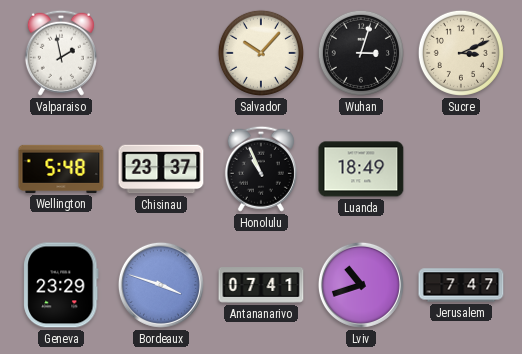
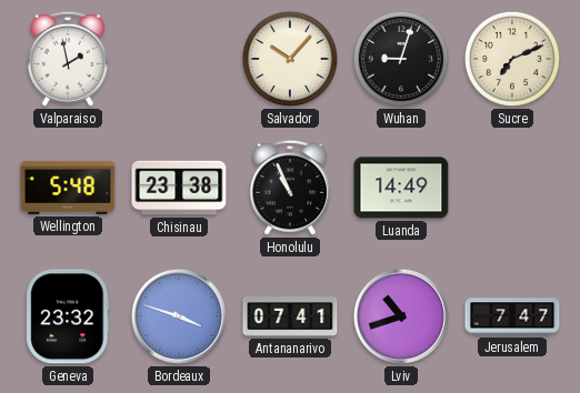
Wuhan: 3:03 -> 9:03
Sucre: 3:11 -> 7:11
Chisinau: 23:37 -> 23:38
Luanda: 18:49 -> 14:49
Geneva: 23:29 -> 23:32
